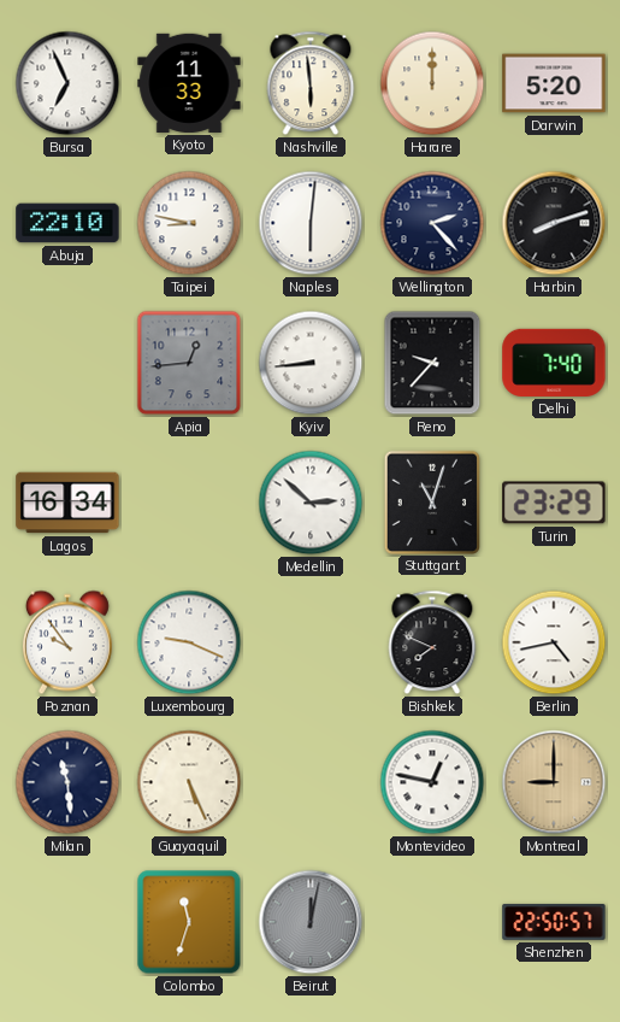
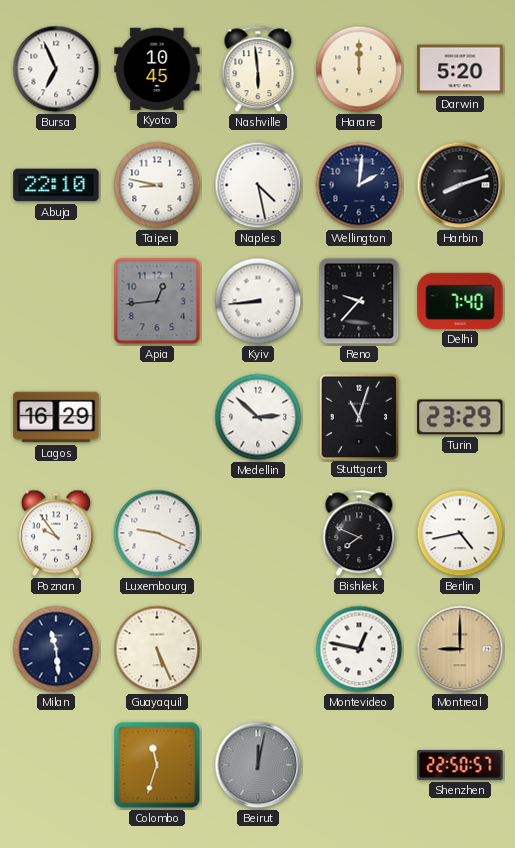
Kyoto: 11:33 -> 10:45
Naples: 6:01 -> 4:28
Wellington: 2:23 -> 2:01
Lagos: 16:34 -> 16:29
